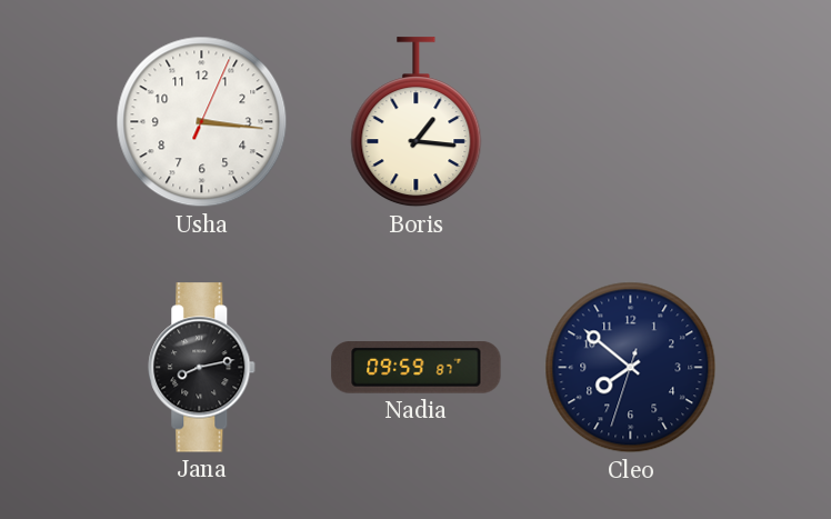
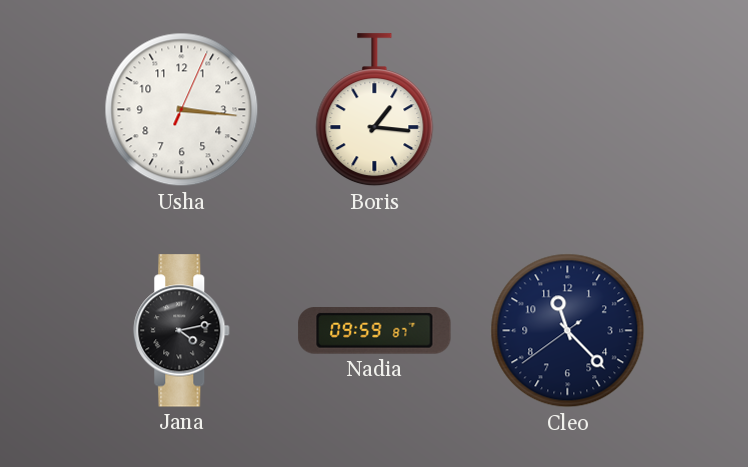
Jana: 8:13 -> 4:13
Cleo: 7:51 -> 11:22
